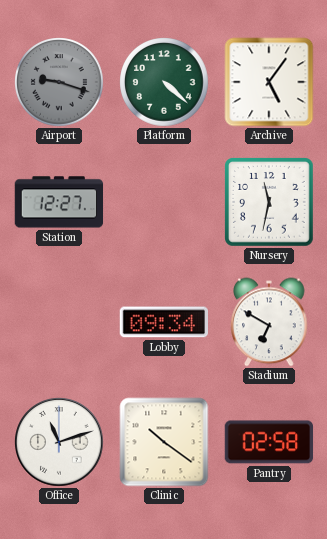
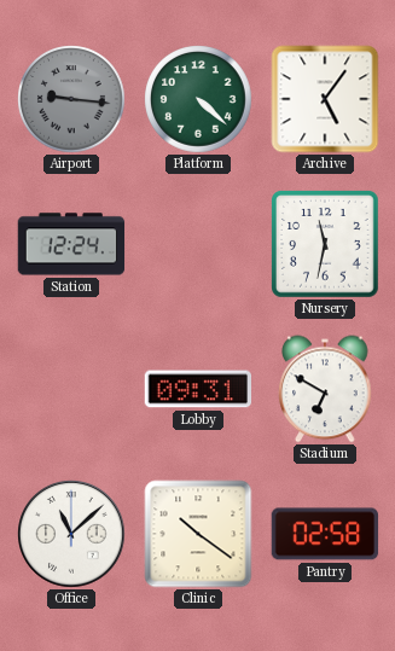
Airport: 9:18 -> 9:16
Station: 12:27 -> 12:24
Lobby: 09:34 -> 09:31
Office: 11:12 -> 11:08
